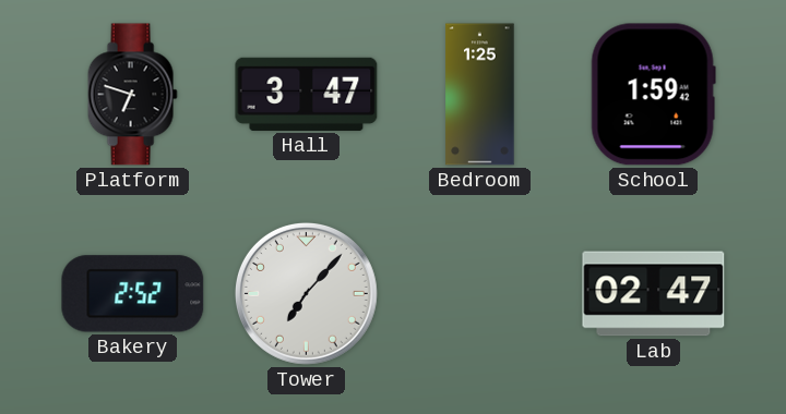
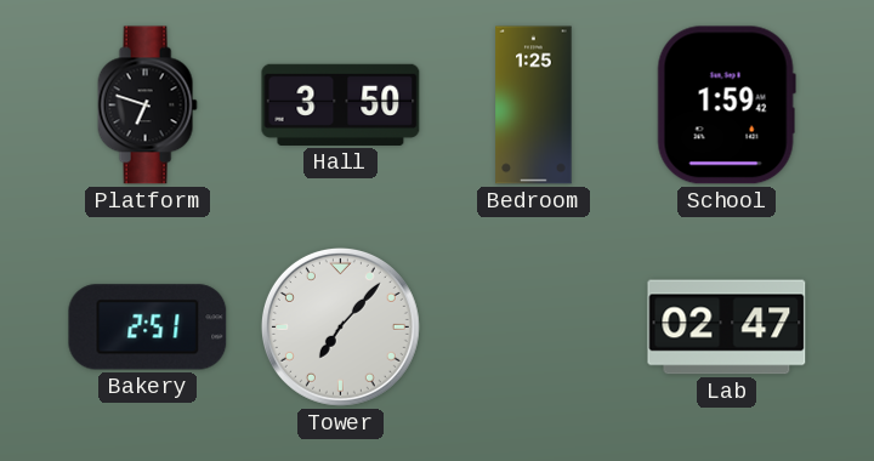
Hall: 3:47 -> 3:50
Bakery: 2:52 -> 2:51
